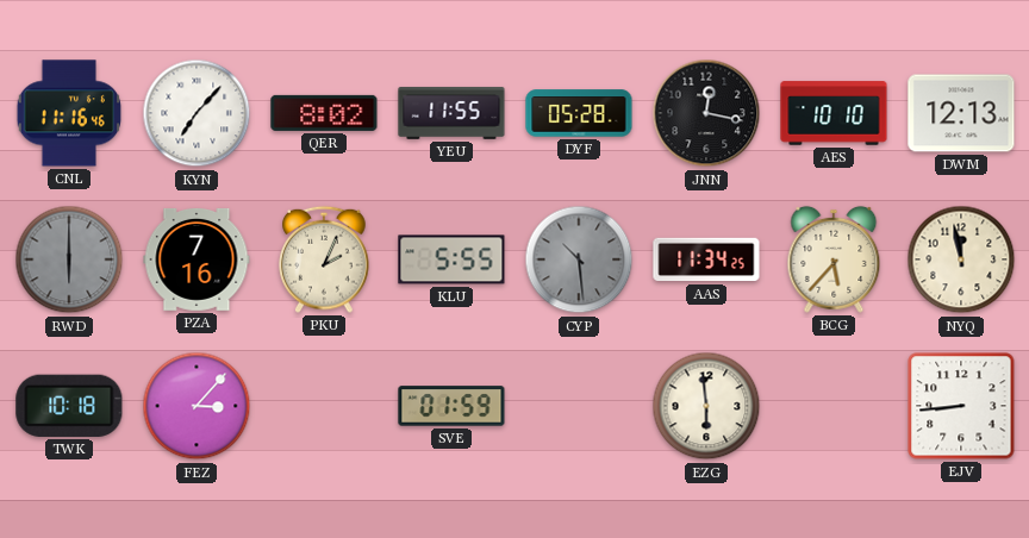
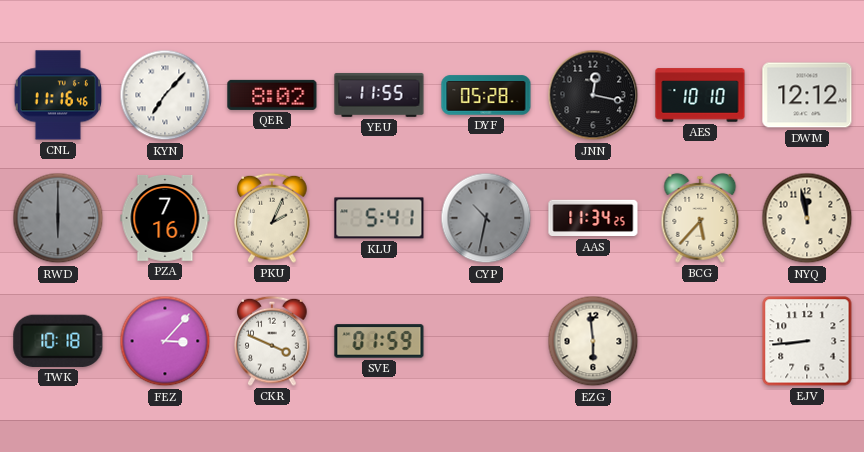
DWM: 12:13 -> 12:12
KLU: 5:55 -> 5:41
CYP: 10:29 -> 10:32
CKR: none -> 3:49
